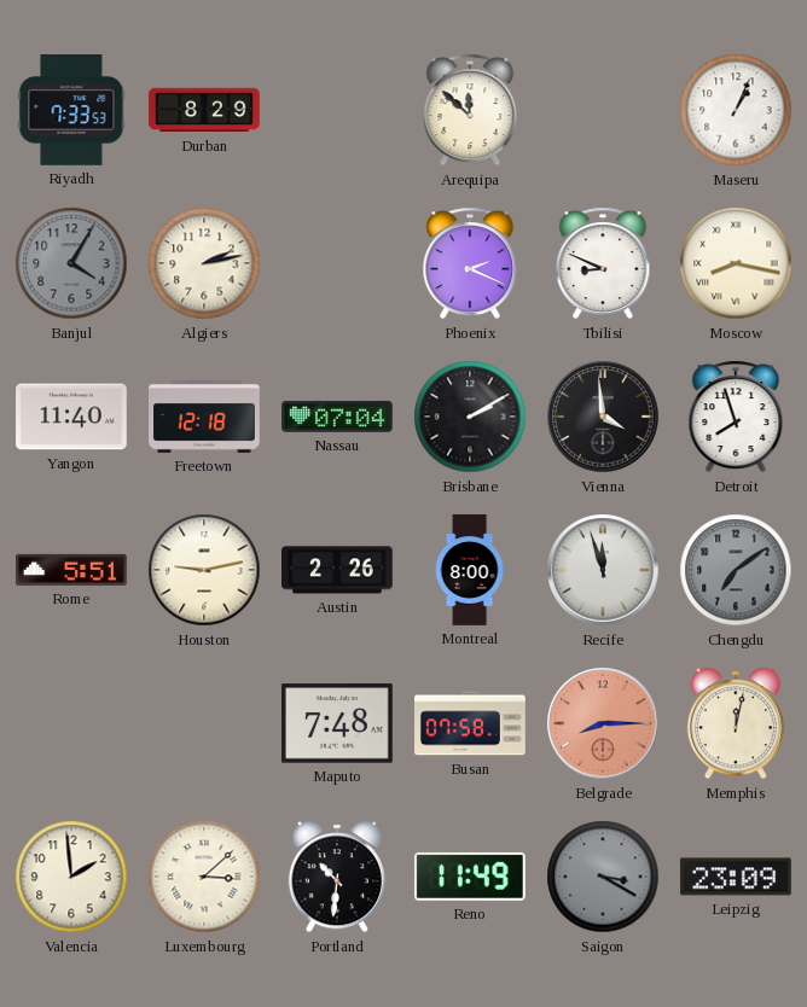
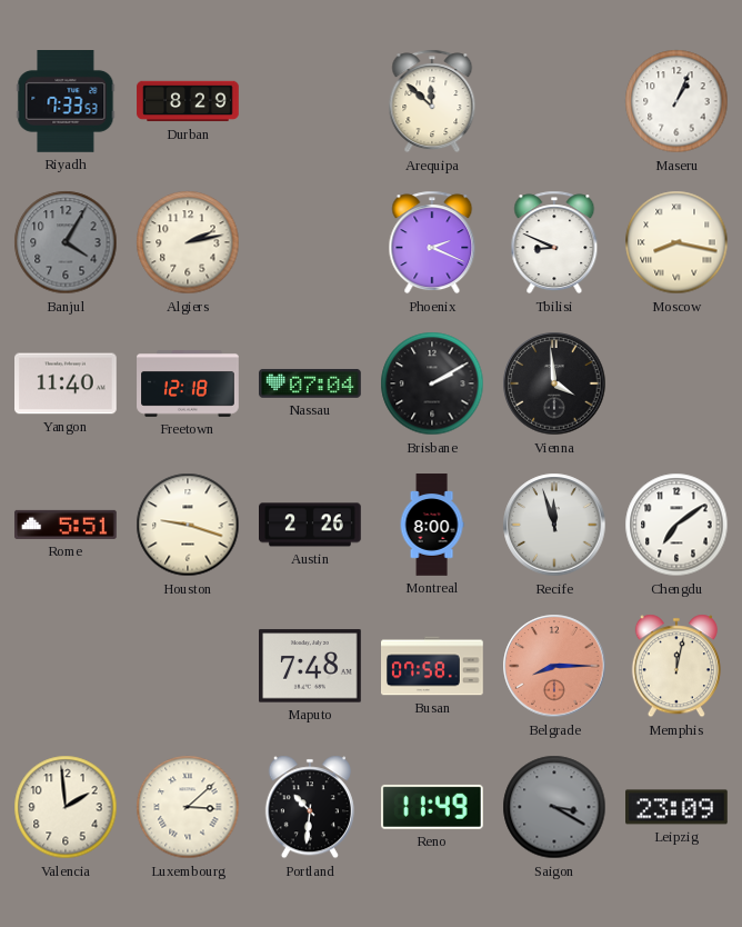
Detroit: 7:57 -> none
Houston: 9:13 -> 9:18
Chengdu dial: grey -> white
